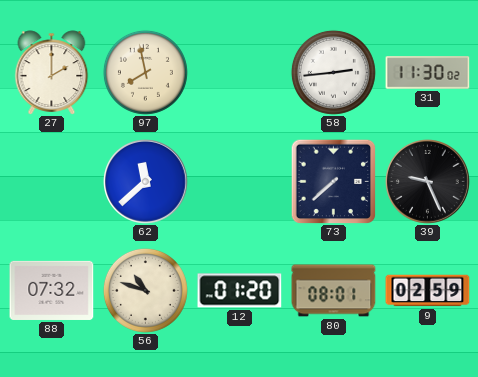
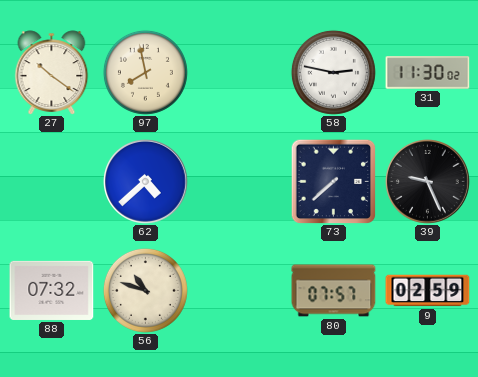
27: 2:00 -> 10:21
58: 2:44 -> 2:47
62: 11:38 -> 4:38
12: 01:20 -> none
80: 08:01 -> 07:57
